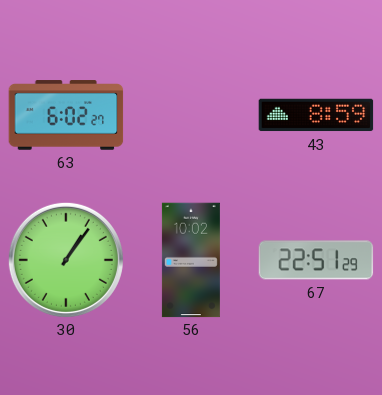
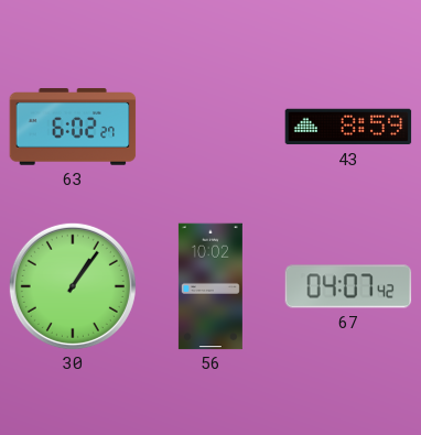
67: 22:51 -> 04:07
